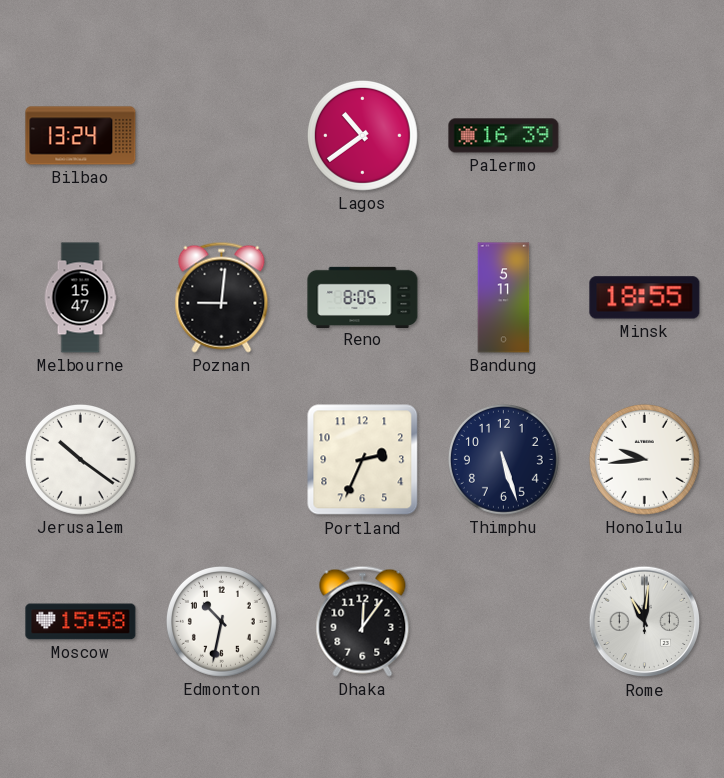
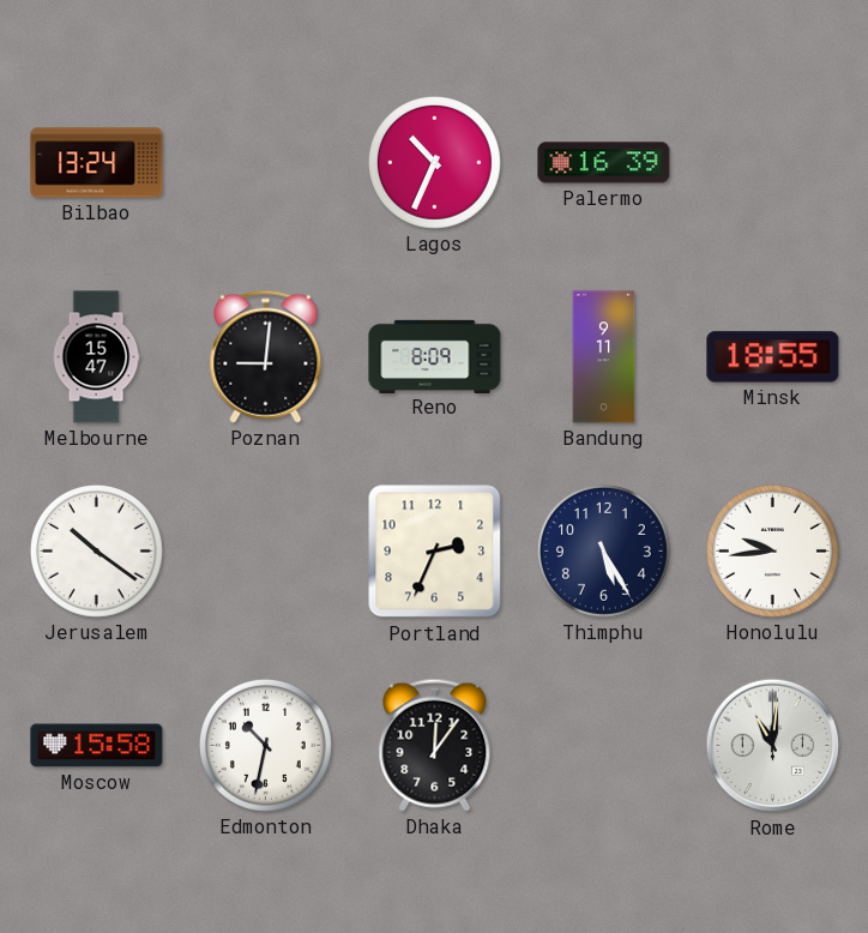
Lagos: 10:39 -> 10:34
Reno: 8:05 -> 8:09
Bandung: 5:11 -> 9:11
Thimphu: 5:27 -> 5:25
